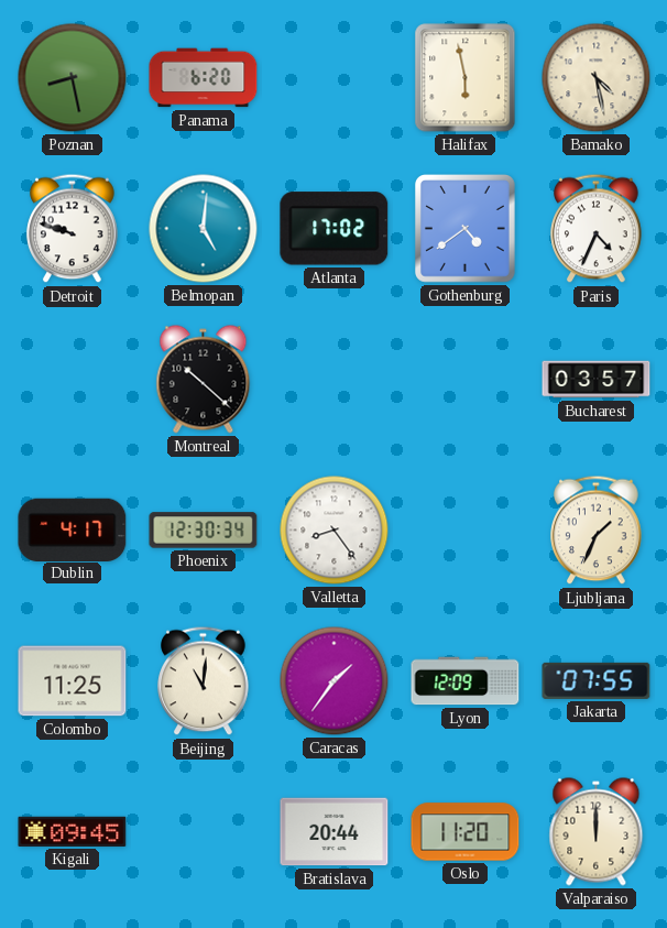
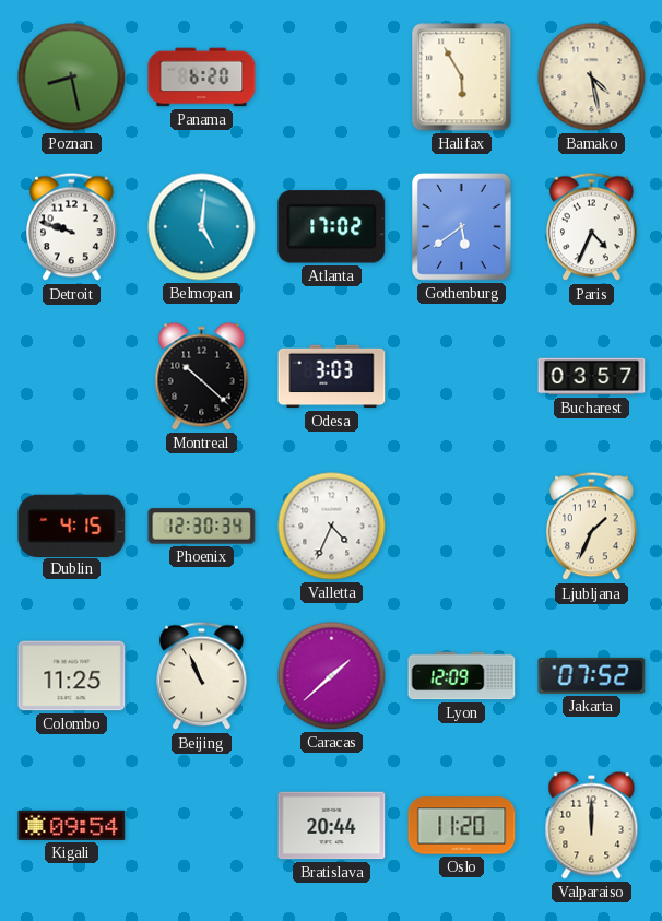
Halifax: 5:58 -> 5:55
Gothenburg: 4:39 -> 5:39
Odesa: none -> 3:03
Dublin: 4:17 -> 4:15
Valletta: 8:24 -> 4:34
Beijing: 11:01 -> 10:56
Caracas: 1:36 -> 1:38
Jakarta: 07:55 -> 07:52
Kigali: 09:45 -> 09:54
